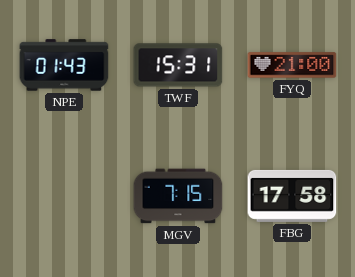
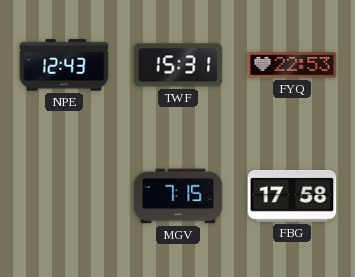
NPE: 01:43 -> 12:43
FYQ: 21:00 -> 22:53
